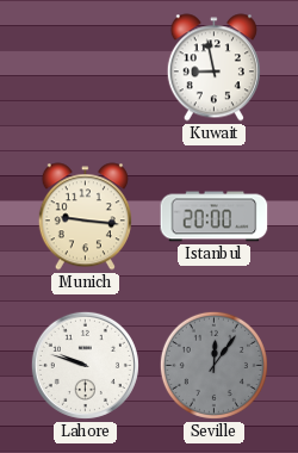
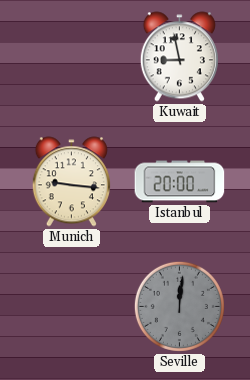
Lahore: 9:48 -> none
Seville: 12:06 -> 12:01
